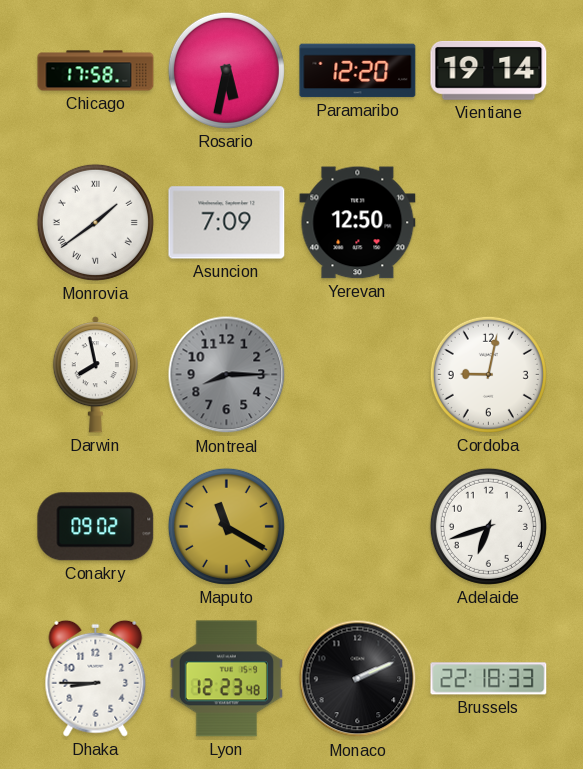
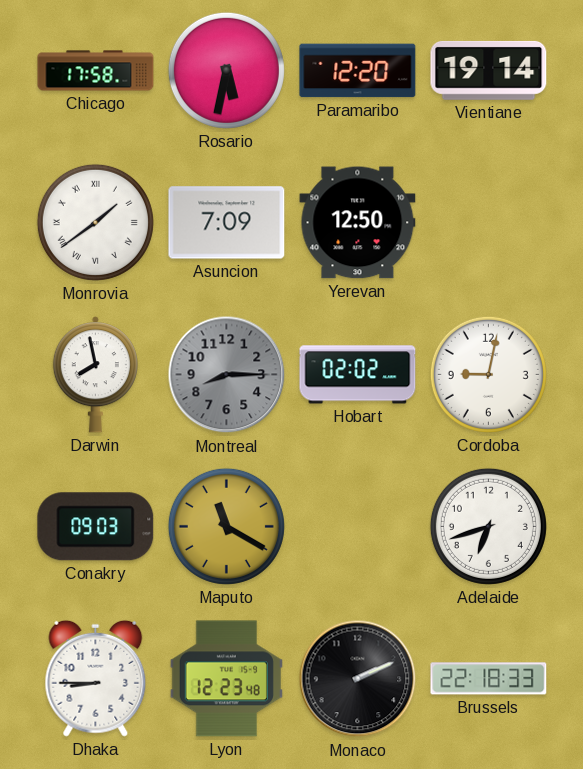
Hobart: none -> 02:02
Conakry: 09:02 -> 09:03
